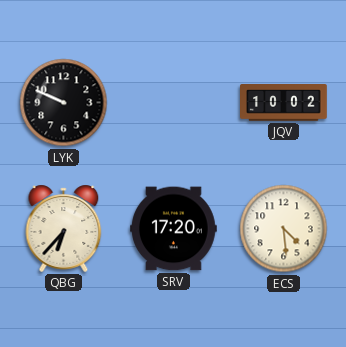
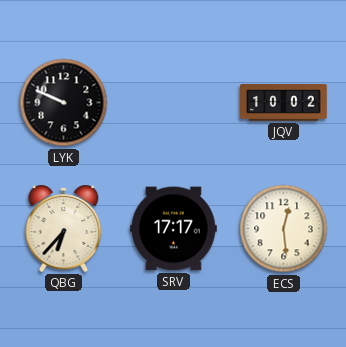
SRV: 17:20 -> 17:17
ECS: 4:29 -> 12:29
